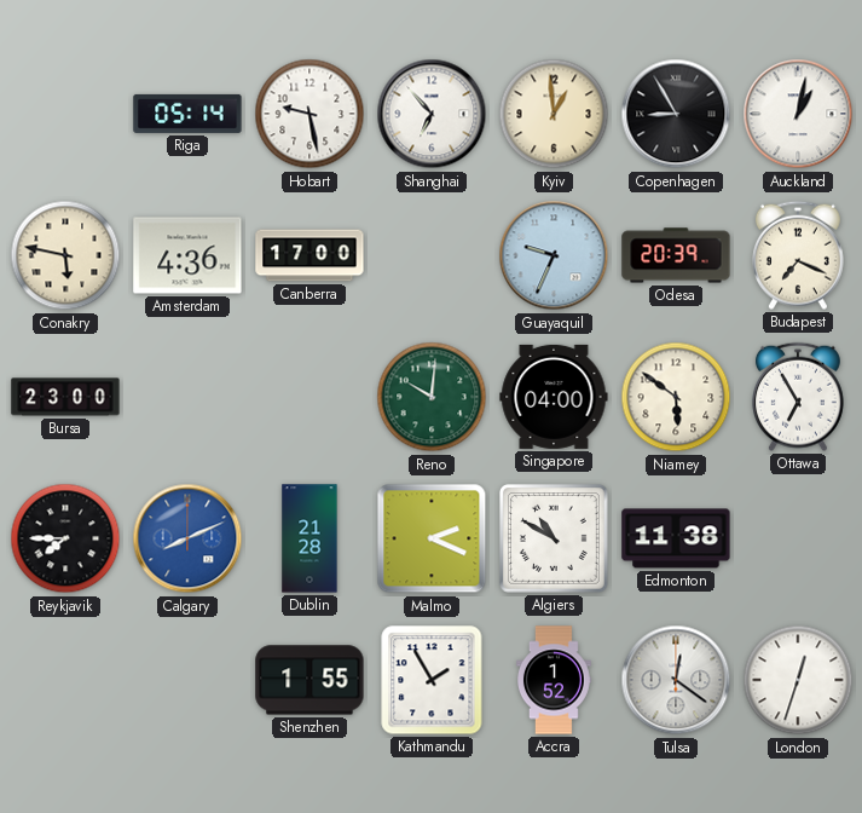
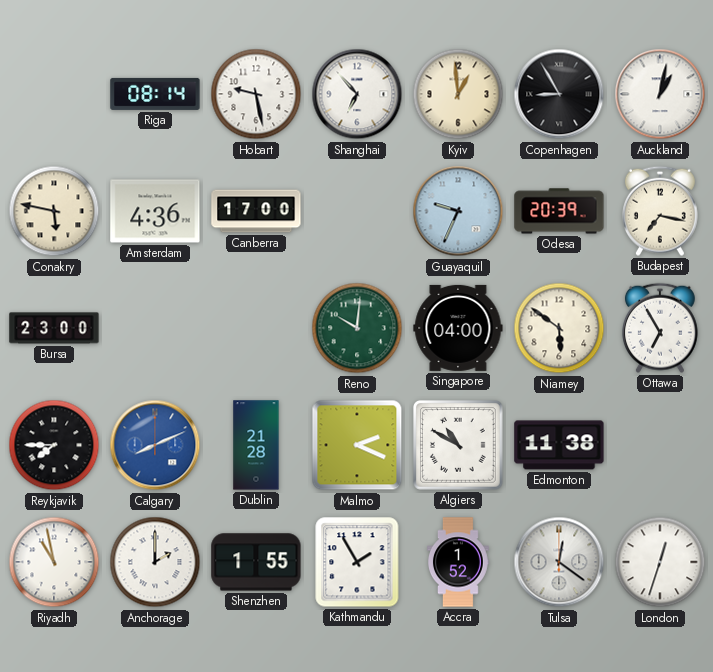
Riga: 05:14 -> 08:14
Budapest: 7:19 -> 7:17
Riyadh: none -> 10:58
Anchorage: none -> 2:00
